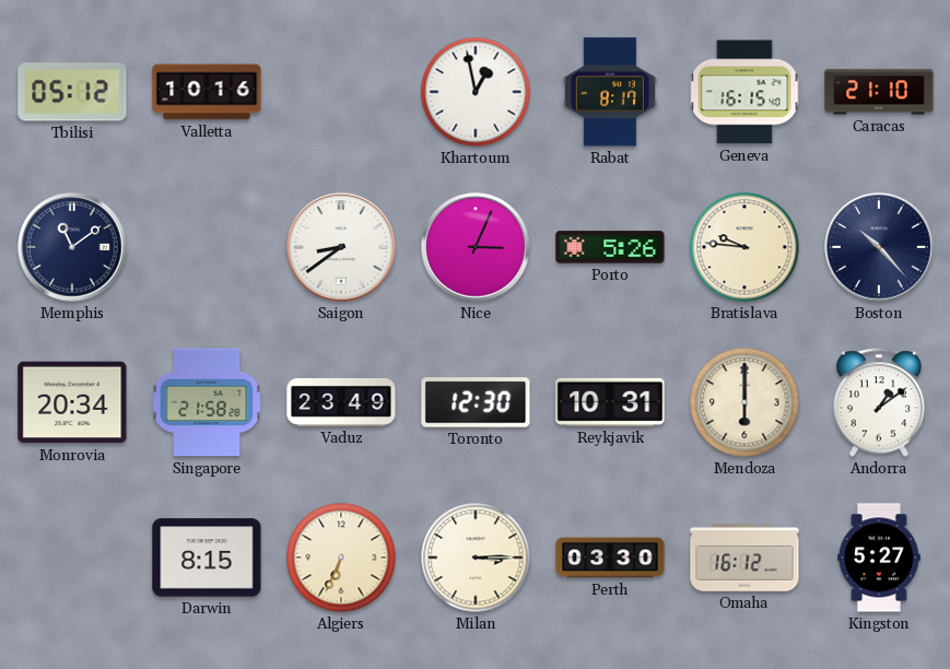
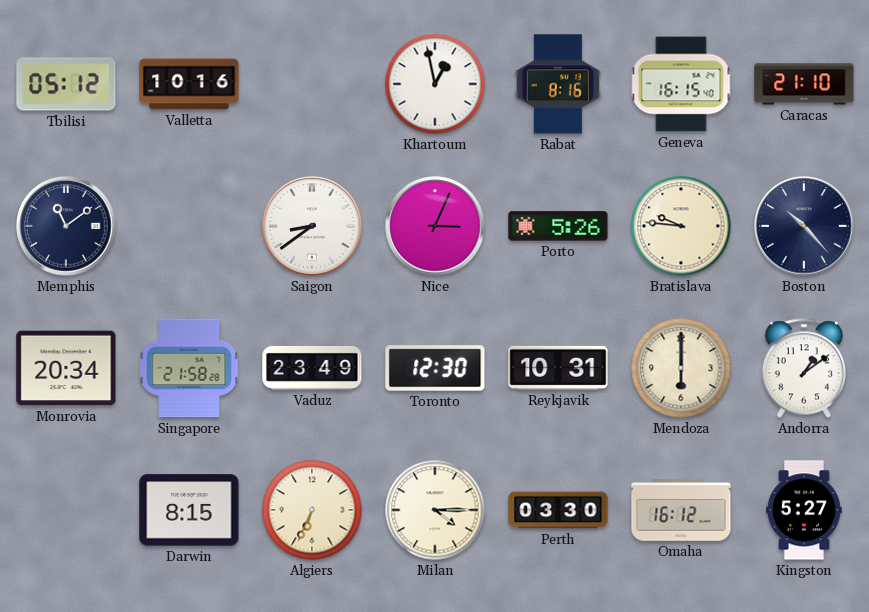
Rabat: 8:17 -> 8:16
Milan: 3:15 -> 4:15
